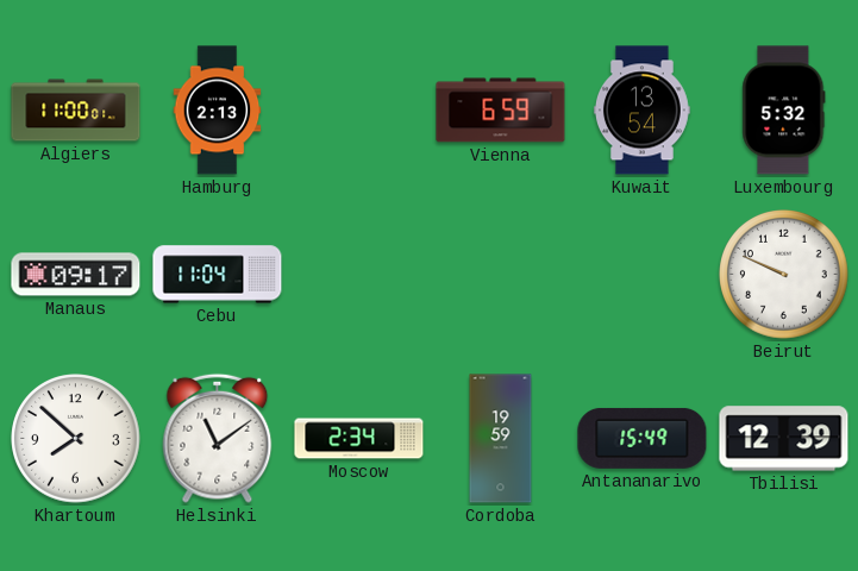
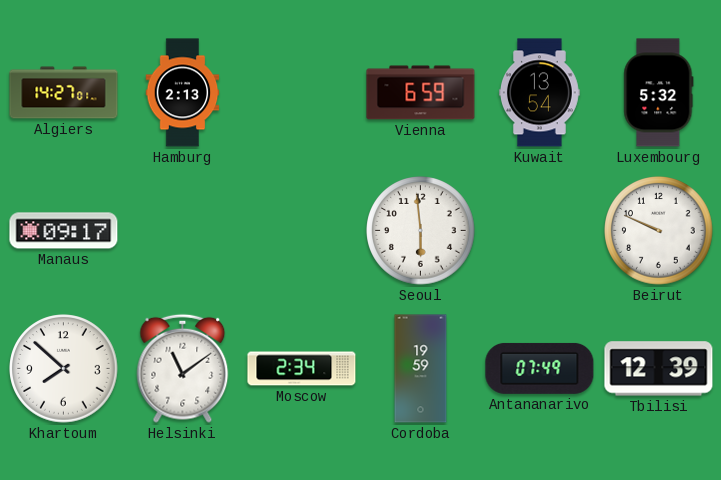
Algiers: 11:00 -> 14:27
Cebu: 11:04 -> none
Seoul: none -> 5:59
Antananarivo: 15:49 -> 07:49
